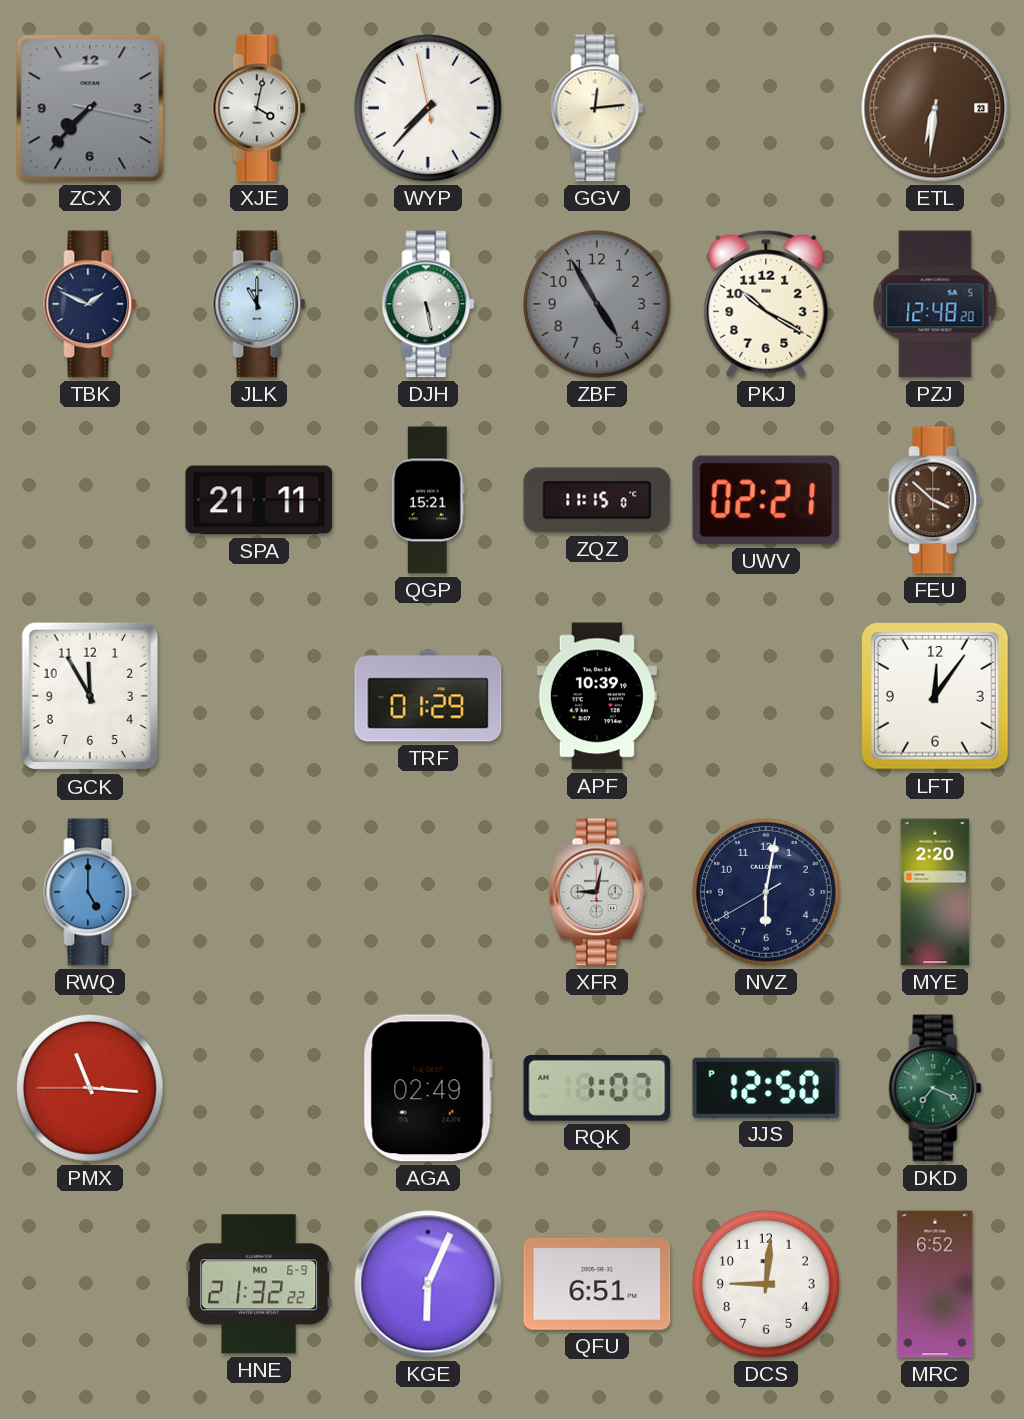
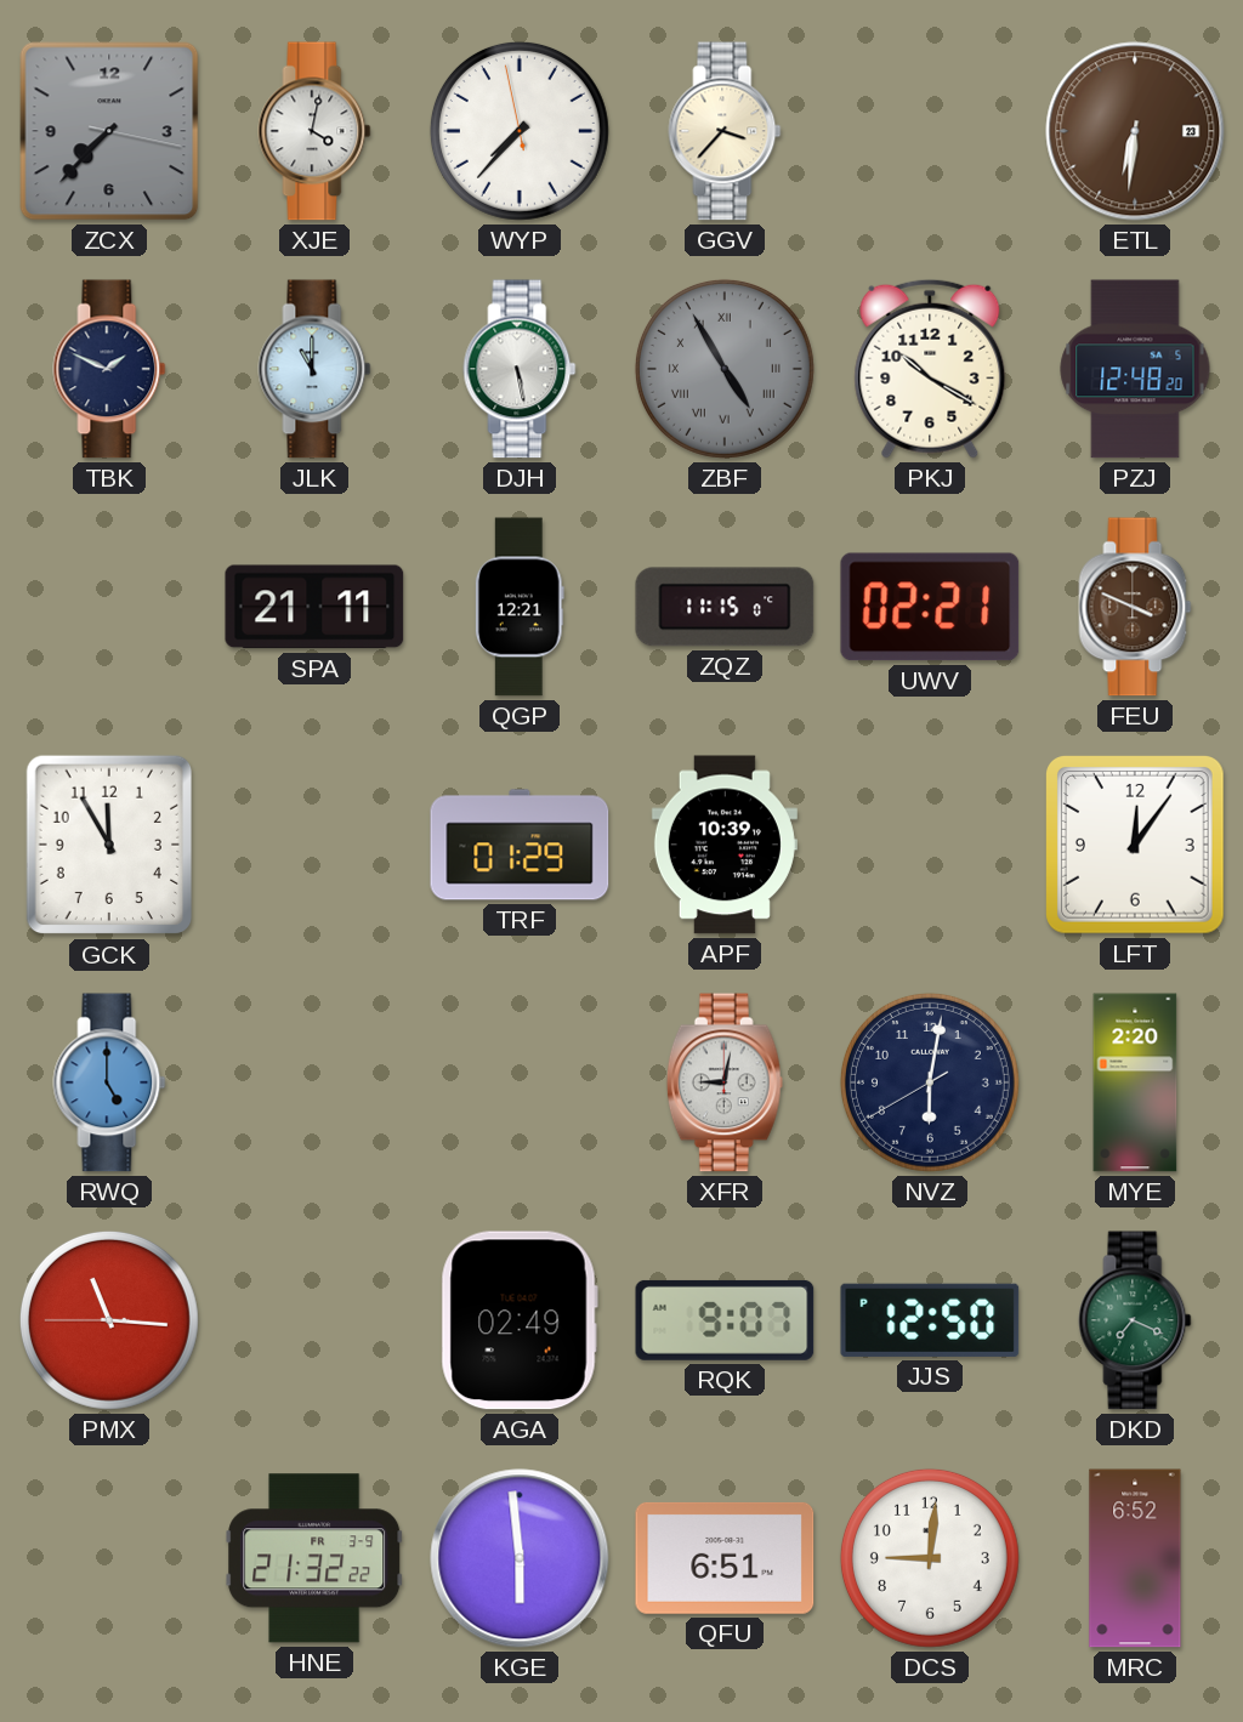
GGV: 12:14 -> 3:37
ZBF numerals: Arabic -> Roman
QGP: 15:21 -> 12:21
FEU: 3:52 -> 3:49
RQK: 1:07 -> 9:07
HNE date: MO 6-9 -> FR 3-9
KGE: 6:04 -> 5:59
